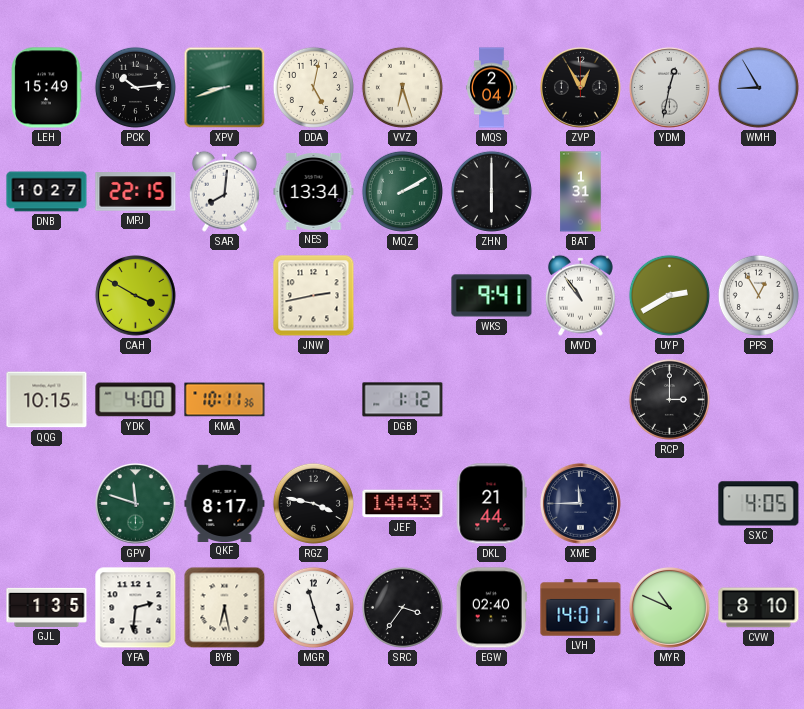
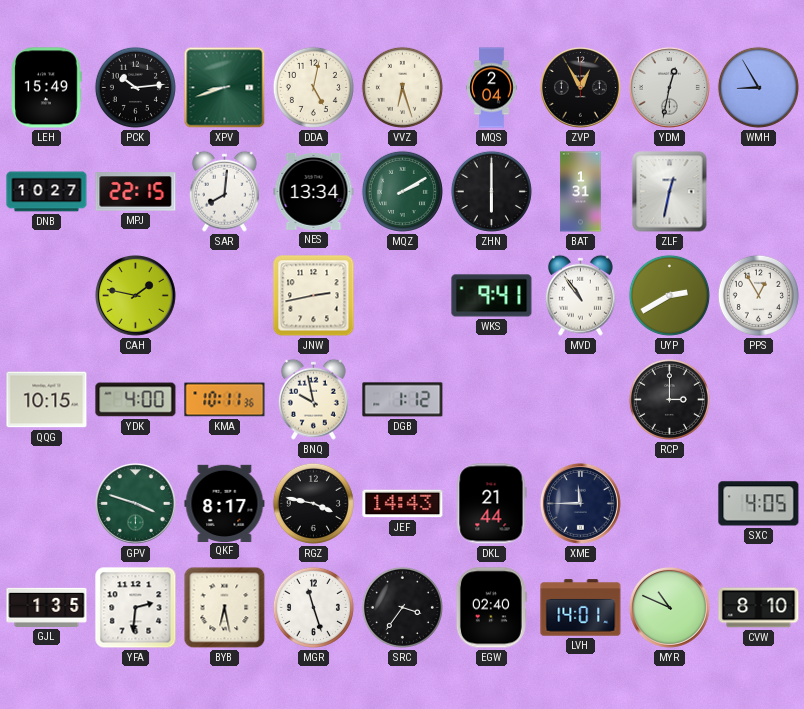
ZLF: none -> 12:32
CAH: 3:50 -> 1:47
BNQ: none -> 9:58
GPV: 11:48 -> 3:48
